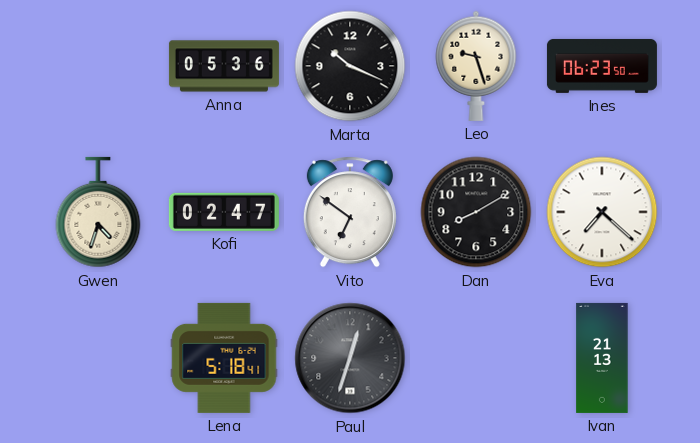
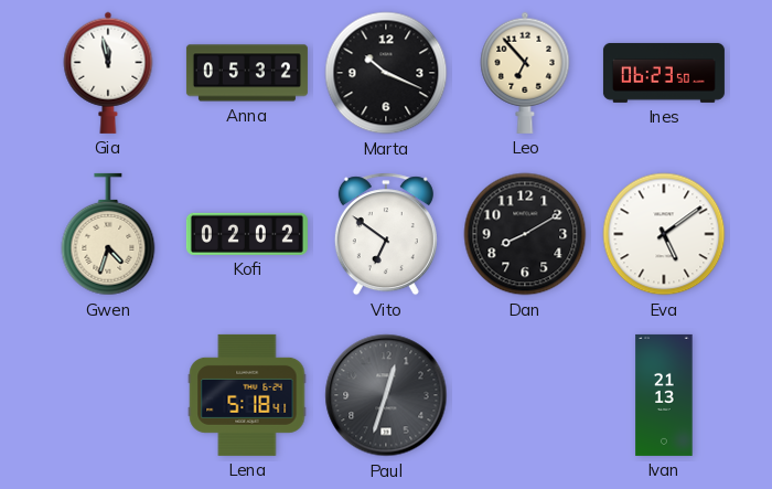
Gia: none -> 11:58
Anna: 05:36 -> 05:32
Leo: 9:27 -> 6:53
Kofi: 02:47 -> 02:02
Eva: 7:22 -> 5:09
